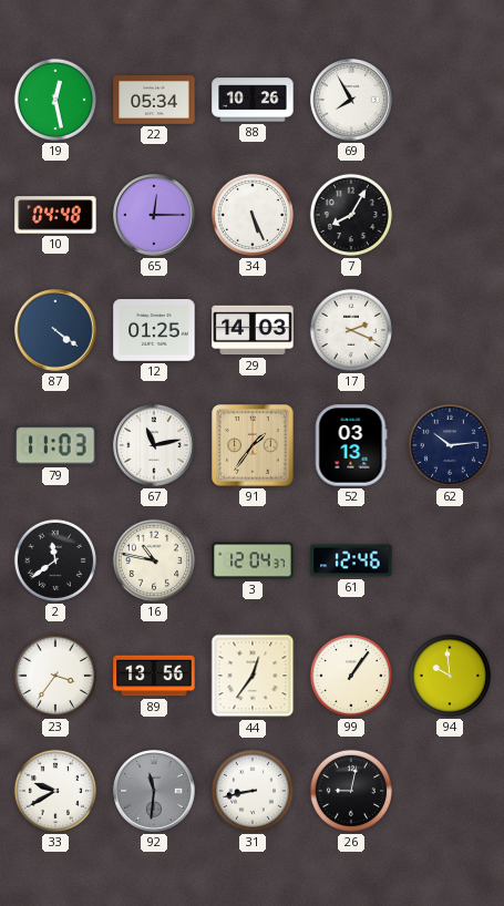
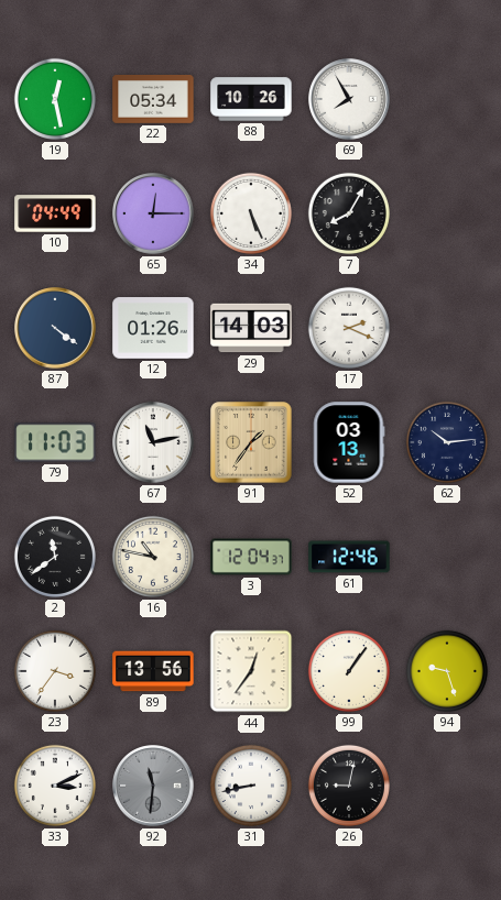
10: 04:48 -> 04:49
12: 01:25 -> 01:26
94: 9:59 -> 9:27
33: 9:40 -> 3:11
